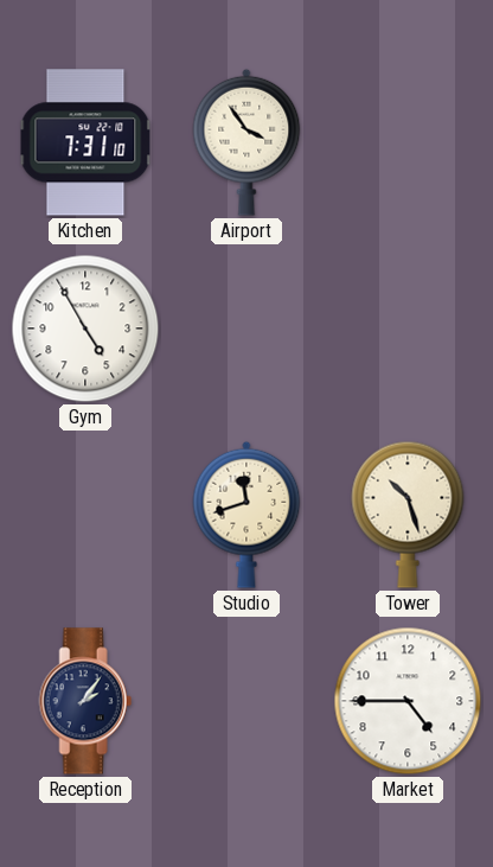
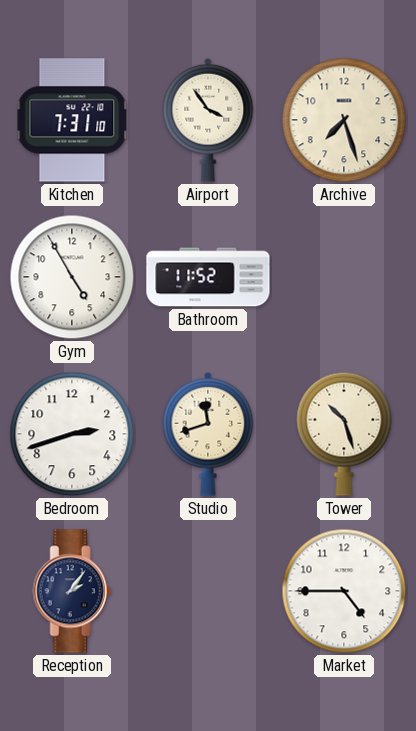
Archive: none -> 7:27
Bathroom: none -> 11:52
Bedroom: none -> 2:42
